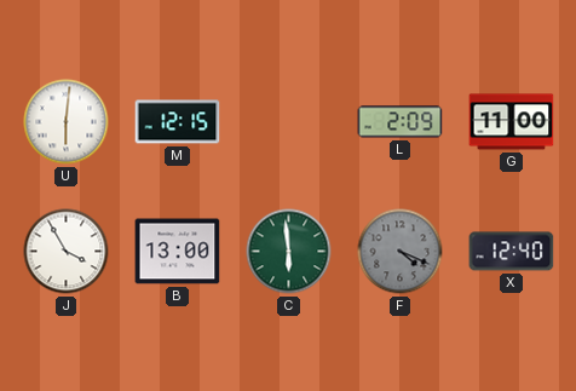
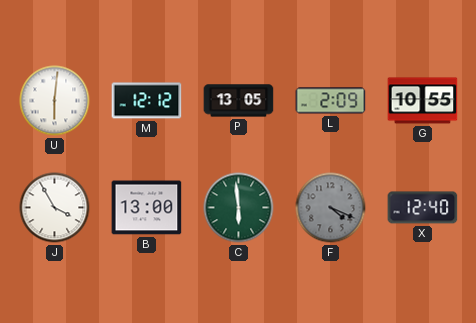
M: 12:15 -> 12:12
P: none -> 13:05
G: 11:00 -> 10:55
